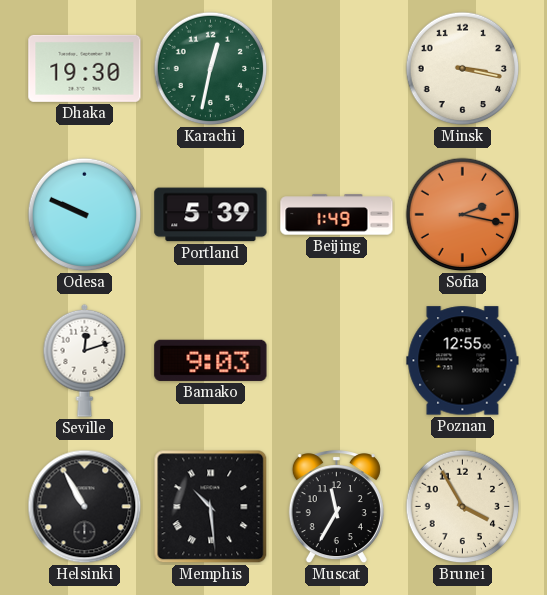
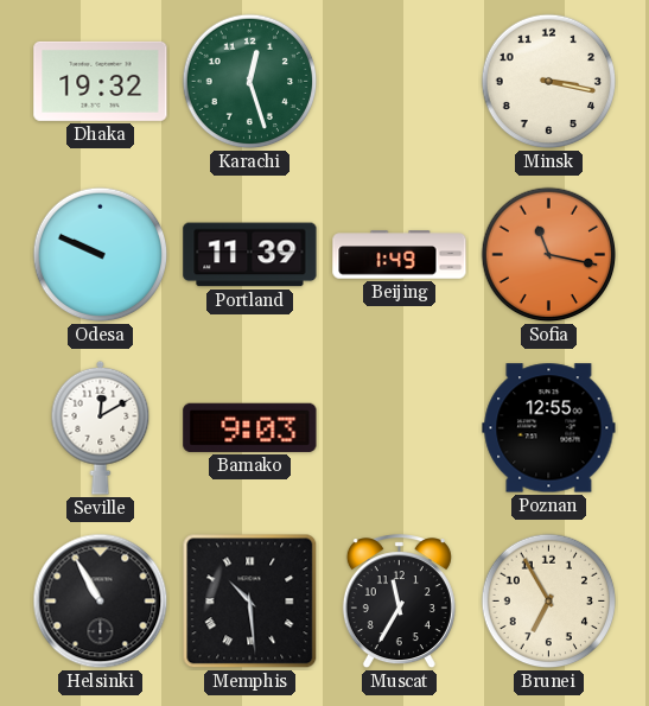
Dhaka: 19:30 -> 19:32
Karachi: 12:32 -> 12:27
Portland: 5:39 -> 11:39
Sofia: 2:17 -> 11:17
Seville: 12:12 -> 12:10
Brunei: 3:55 -> 6:55
